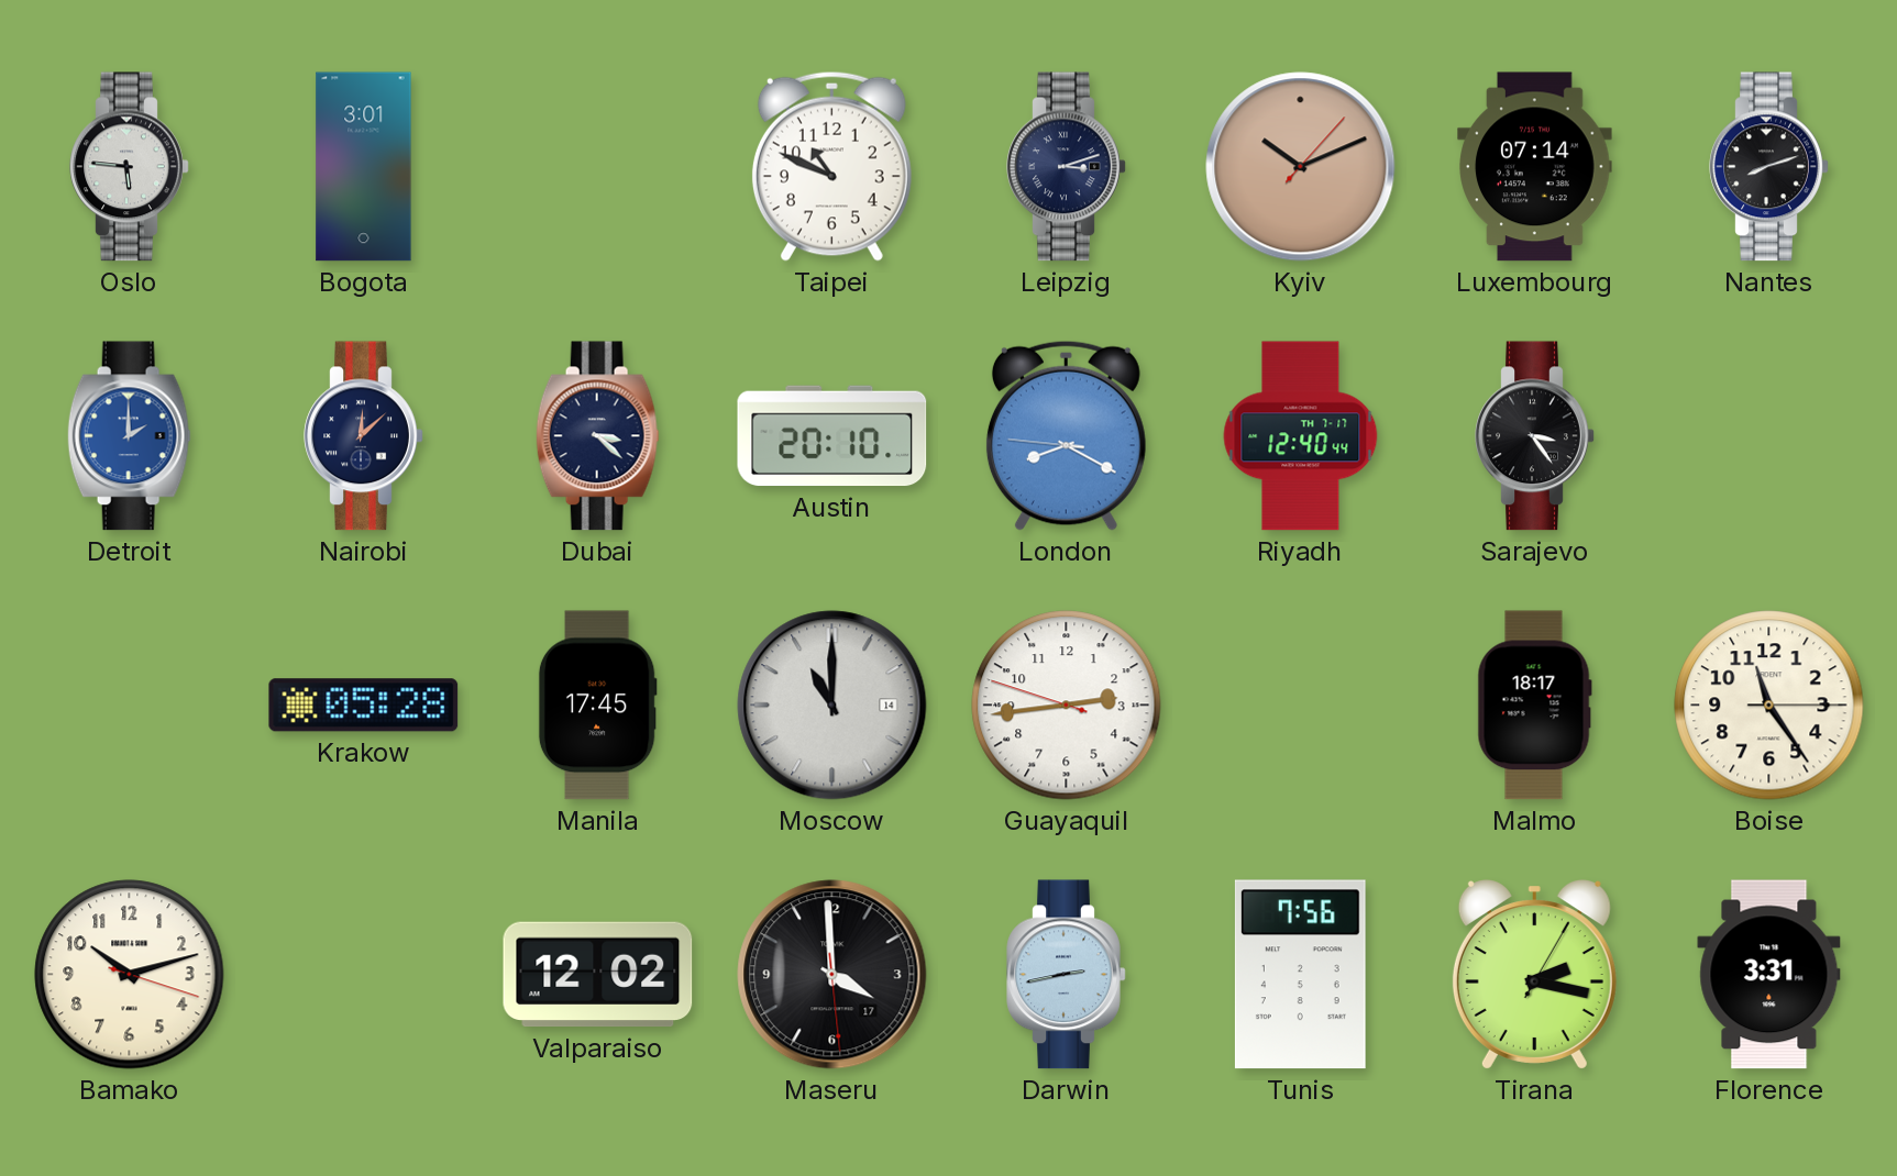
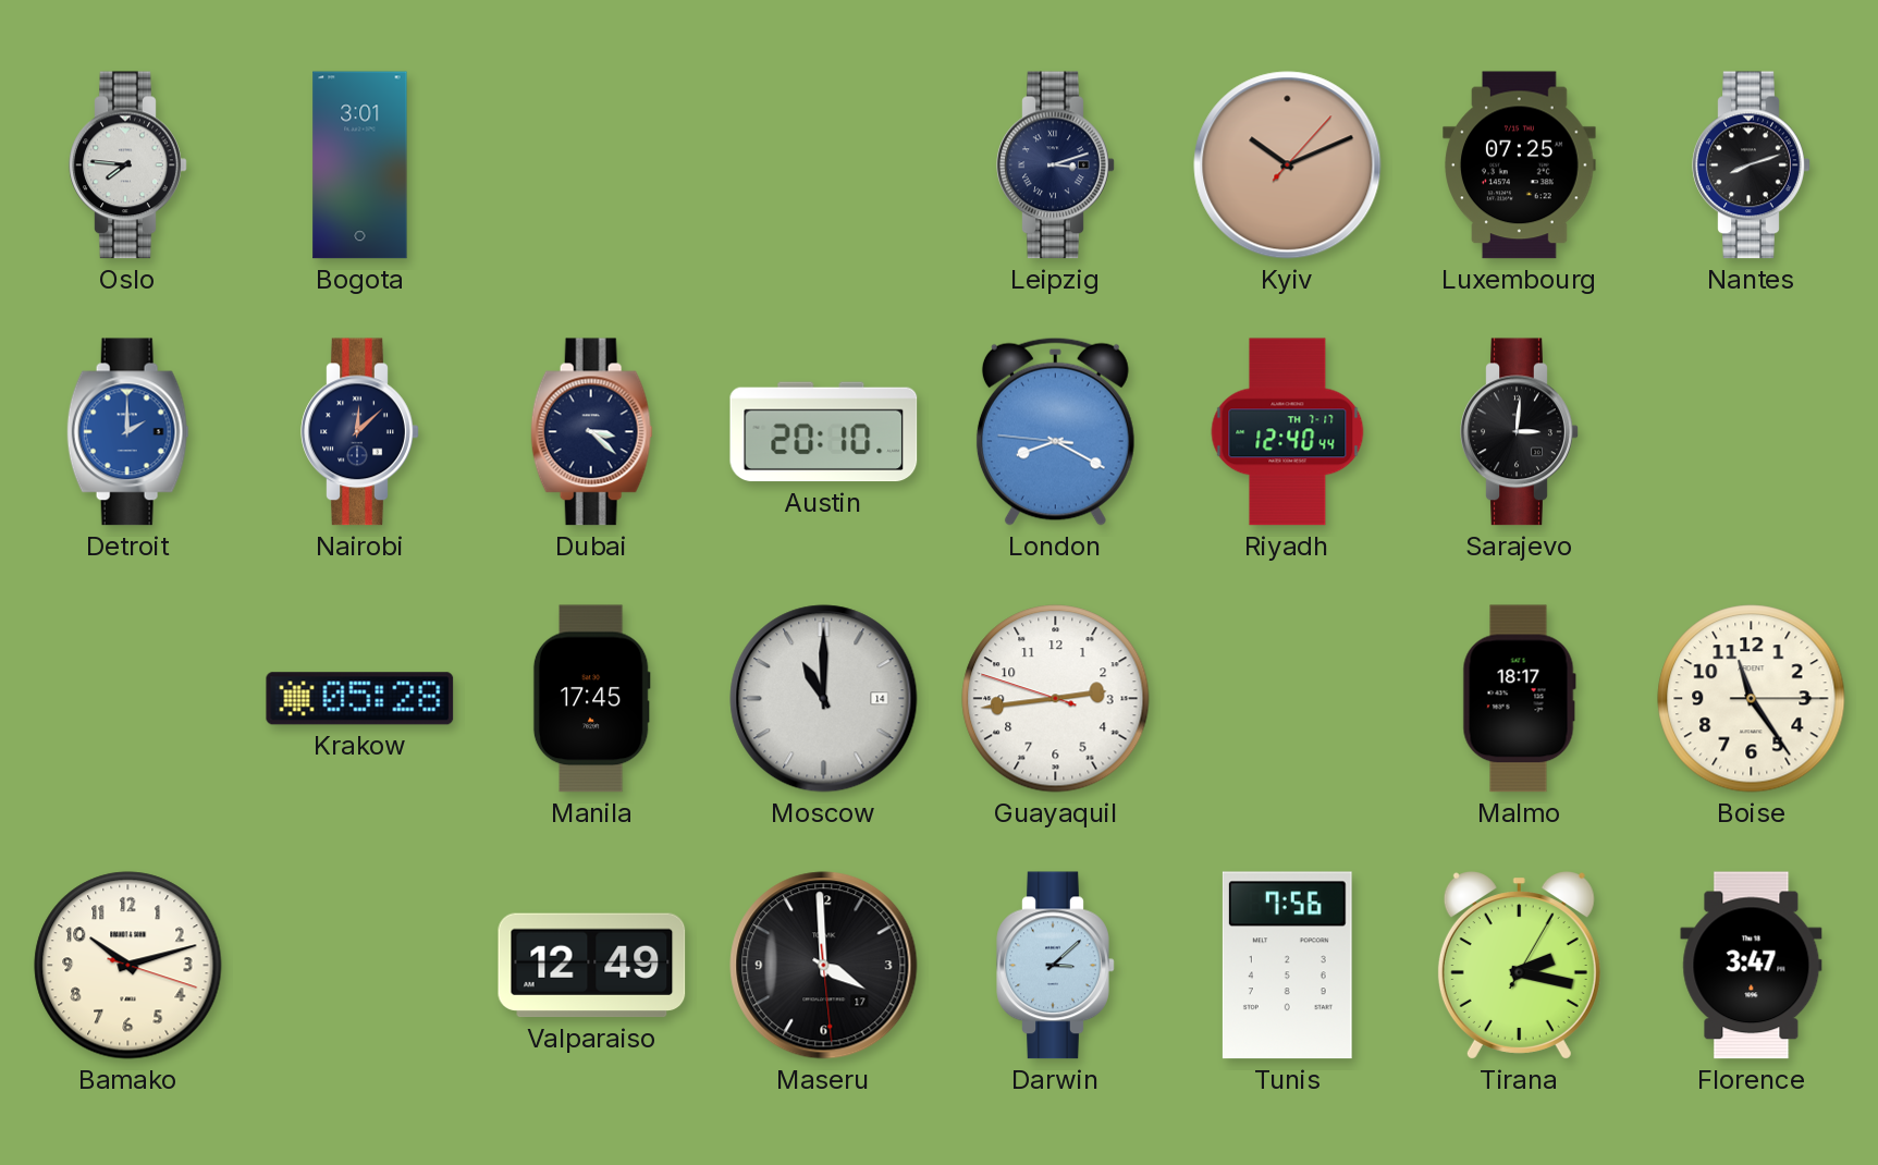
Oslo: 5:46 -> 7:46
Taipei: 10:49 -> none
Luxembourg: 07:14 -> 07:25
Sarajevo: 3:24 -> 3:01
Valparaiso: 12:02 -> 12:49
Darwin: 2:43 -> 3:08
Florence: 3:31 -> 3:47
